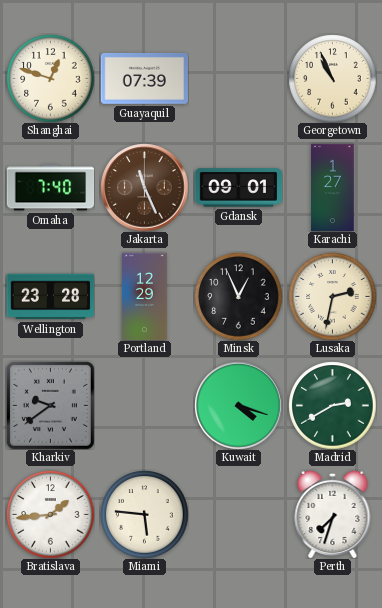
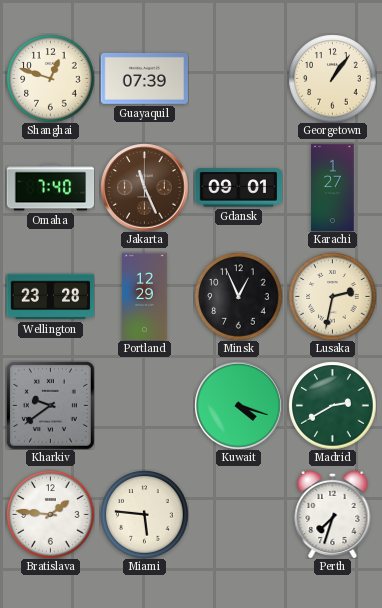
Georgetown: 10:56 -> 1:06
Bratislava: 1:44 -> 1:46
